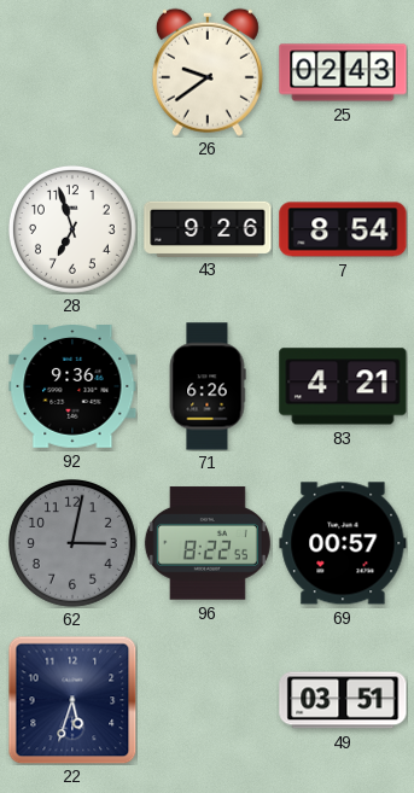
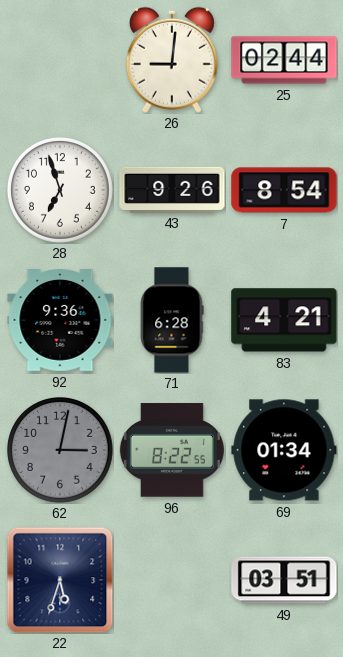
26: 9:39 -> 9:01
25: 02:43 -> 02:44
71: 6:26 -> 6:28
69: 00:57 -> 01:34
